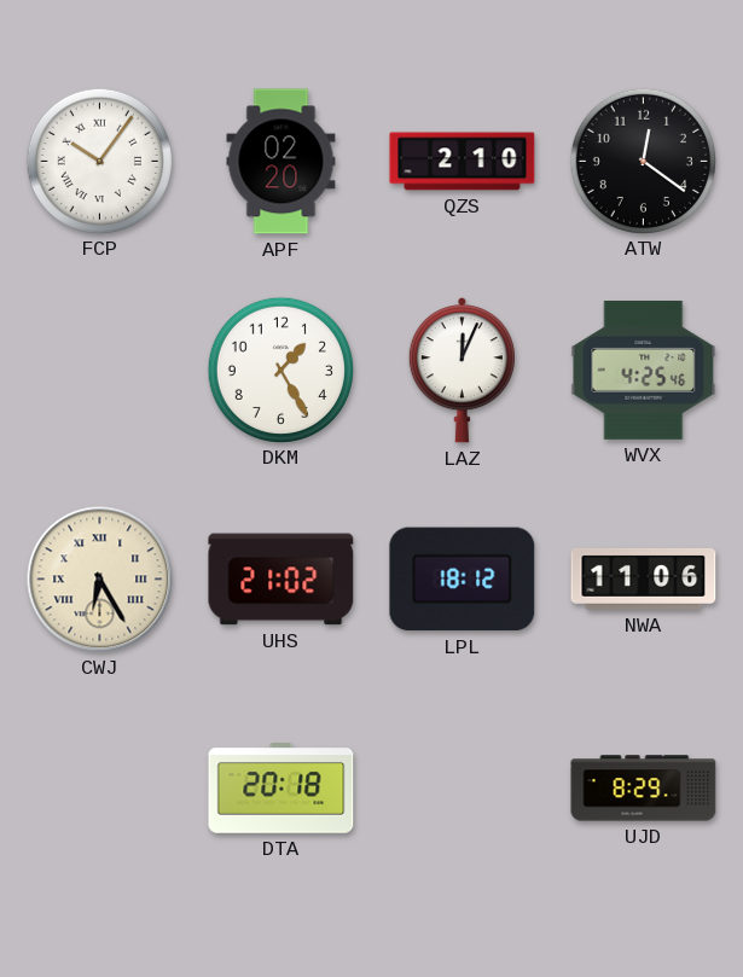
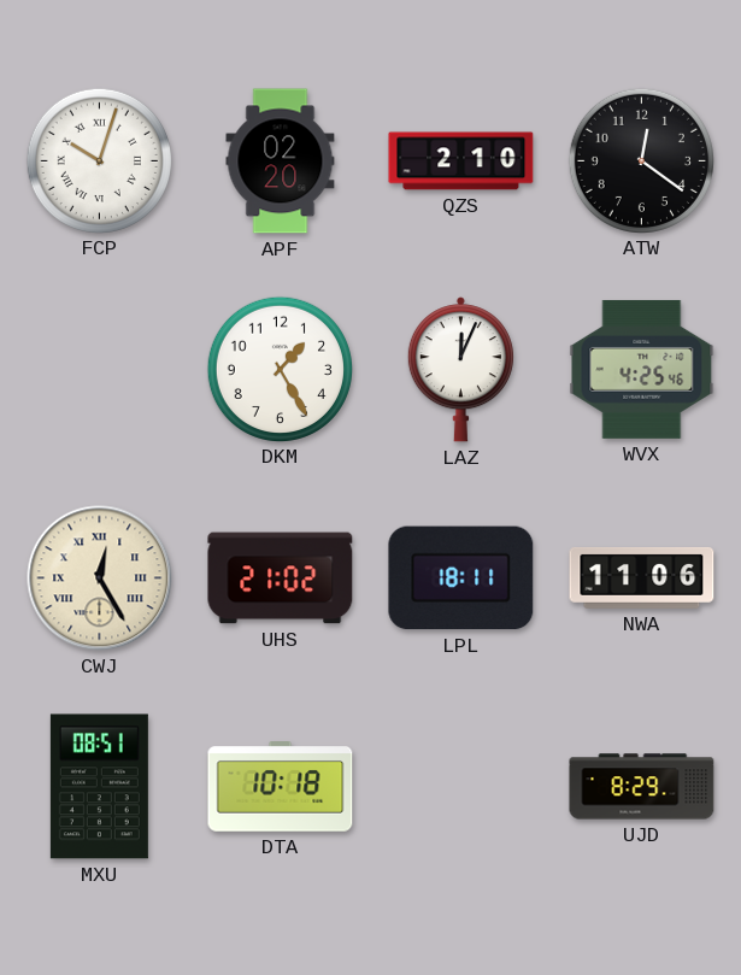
FCP: 10:06 -> 10:03
CWJ: 6:25 -> 12:25
LPL: 18:12 -> 18:11
MXU: none -> 08:51
DTA: 20:18 -> 10:18
